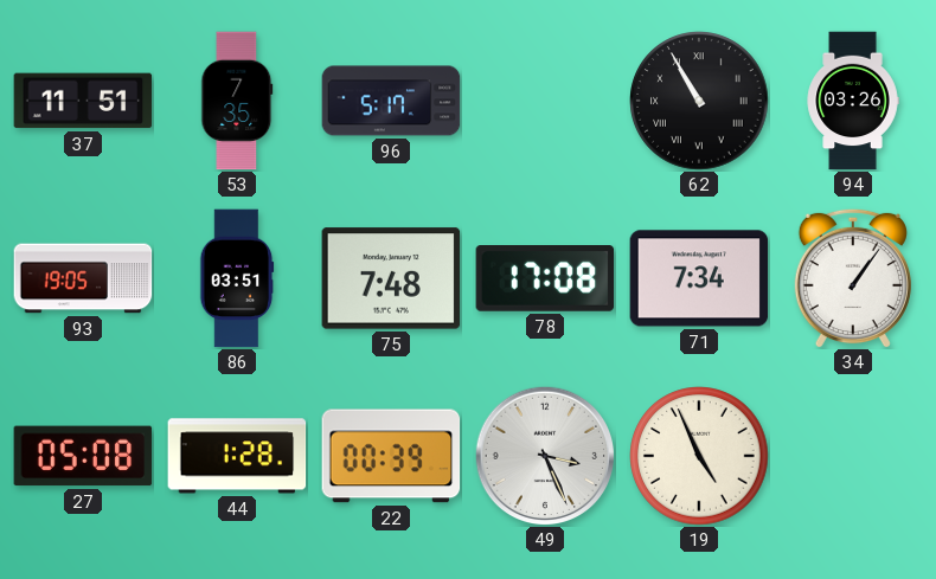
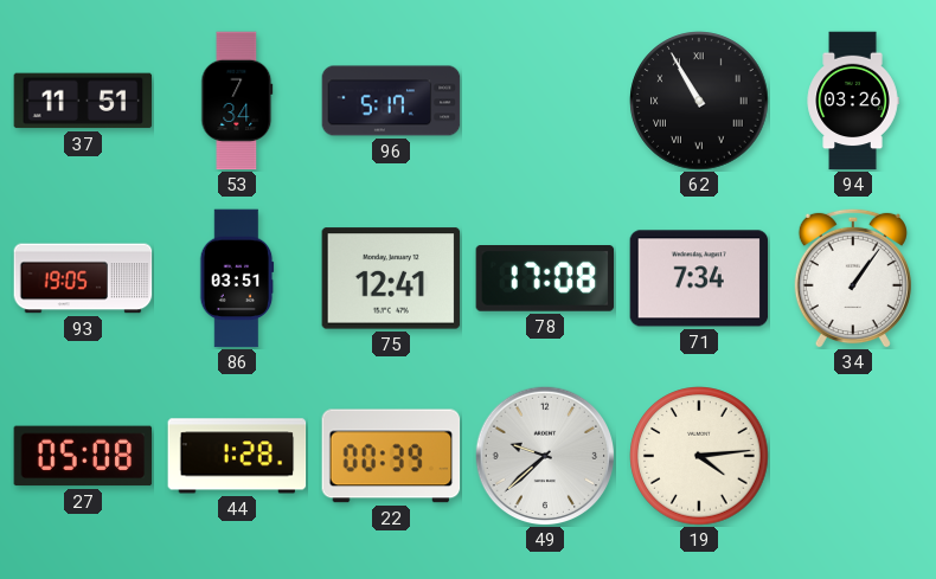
53: 7:35 -> 7:34
75: 7:48 -> 12:41
49: 3:26 -> 9:38
19: 4:56 -> 4:14
